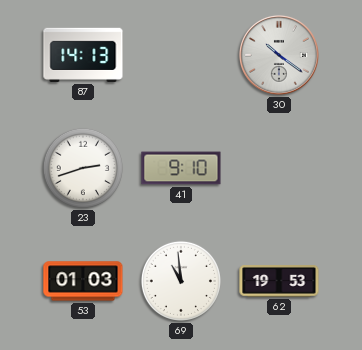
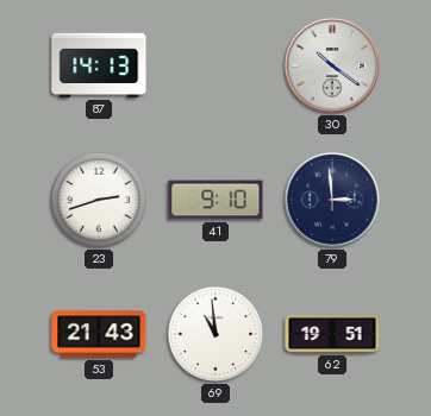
79: none -> 2:59
53: 01:03 -> 21:43
62: 19:53 -> 19:51
